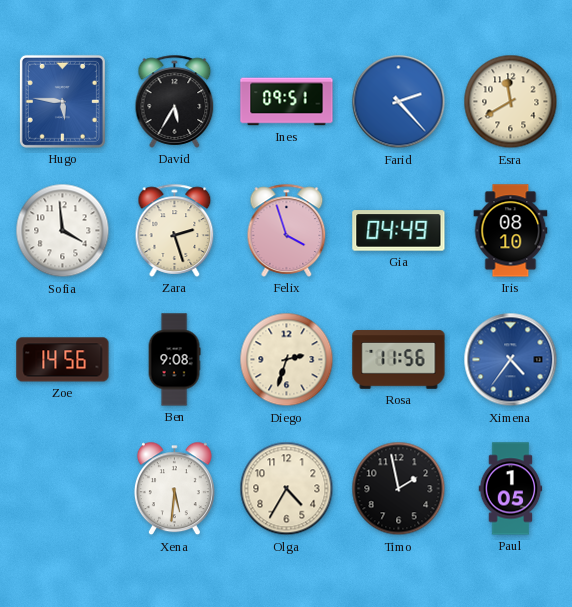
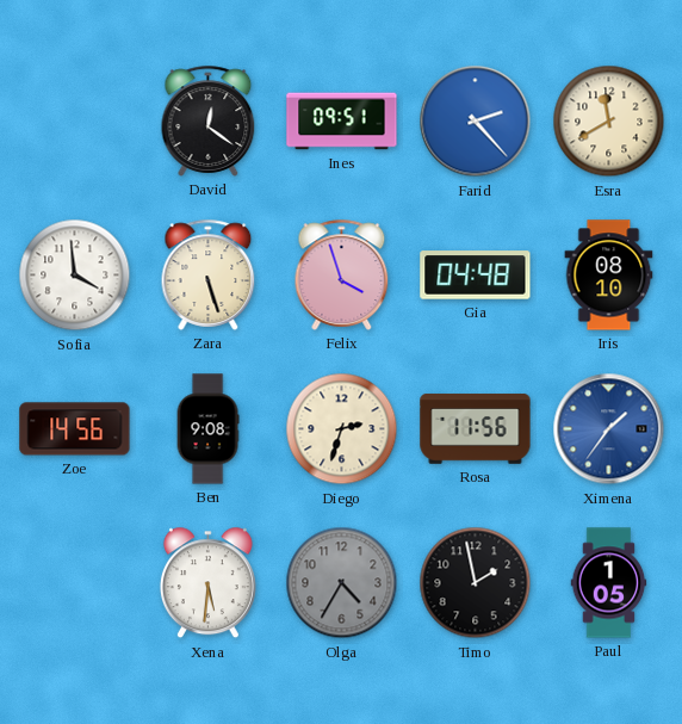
Hugo: 5:46 -> none
David: 5:35 -> 12:21
Zara: 2:27 -> 5:27
Gia: 04:49 -> 04:48
Ximena: 4:36 -> 1:36
Olga dial: cream -> grey
